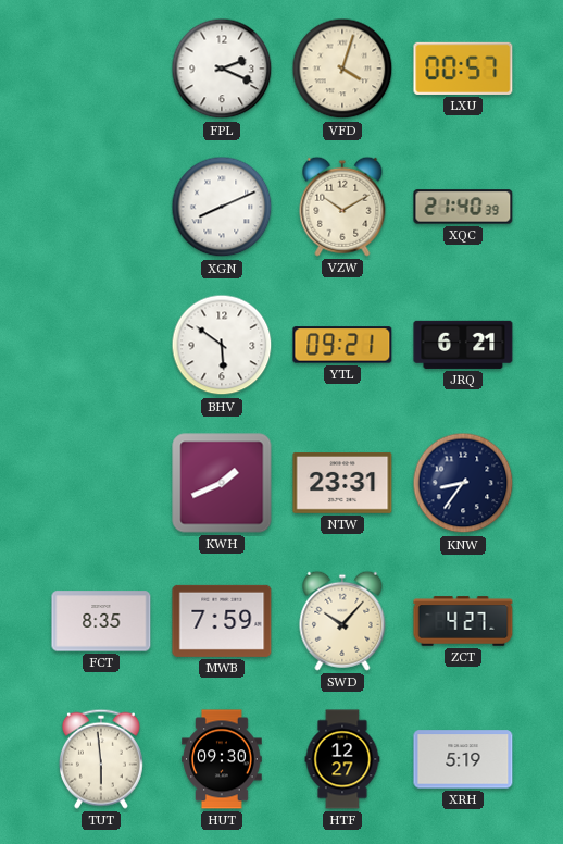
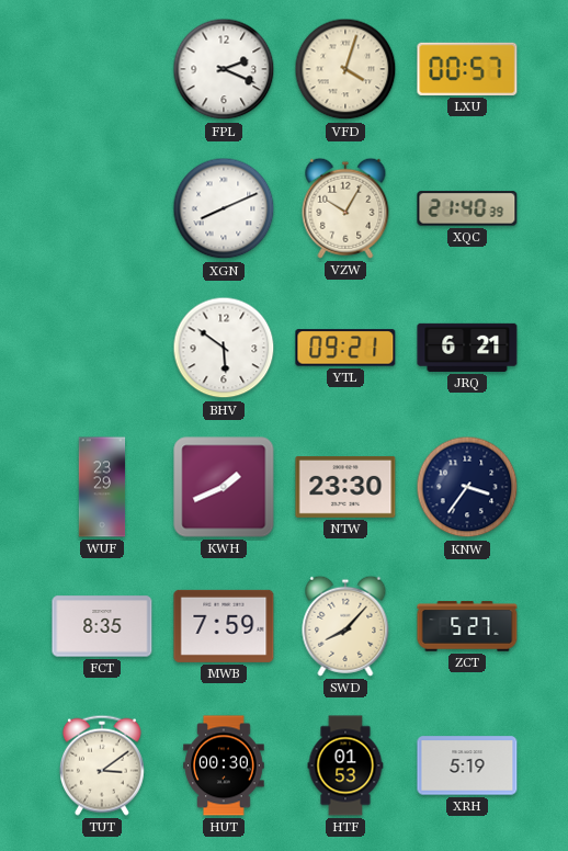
VZW: 10:10 -> 10:05
WUF: none -> 23:29
NTW: 23:31 -> 23:30
KNW: 8:36 -> 3:36
SWD: 10:07 -> 8:07
ZCT: 4:27 -> 5:27
TUT: 5:59 -> 3:09
HUT: 09:30 -> 00:30
HTF: 12:27 -> 01:53
